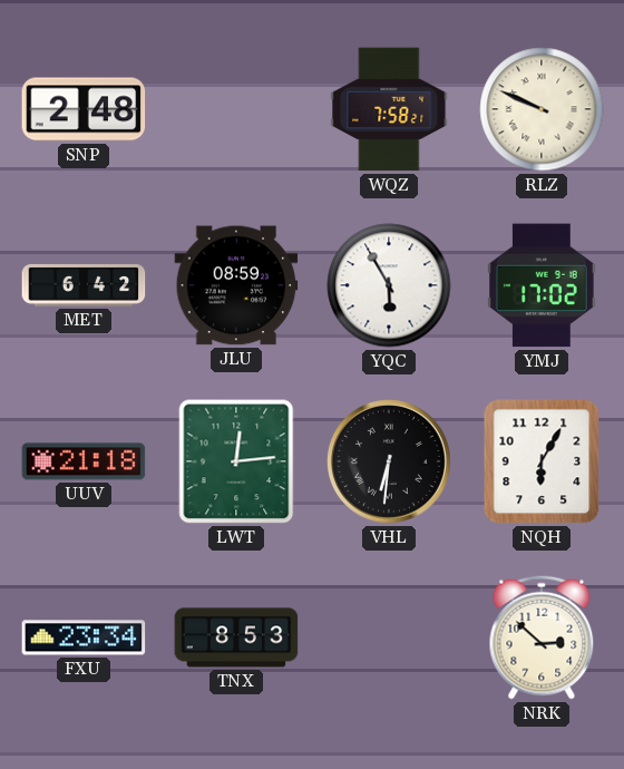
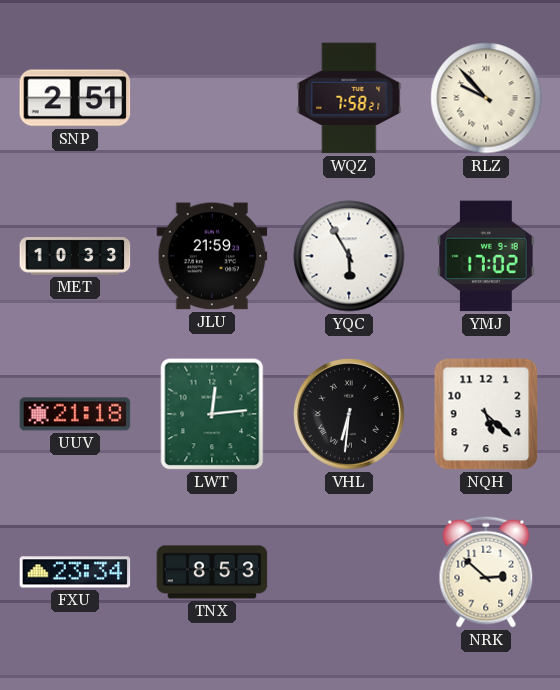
SNP: 2:48 -> 2:51
RLZ: 9:49 -> 9:53
MET: 6:42 -> 10:33
JLU: 08:59 -> 21:59
NQH: 6:05 -> 5:22
